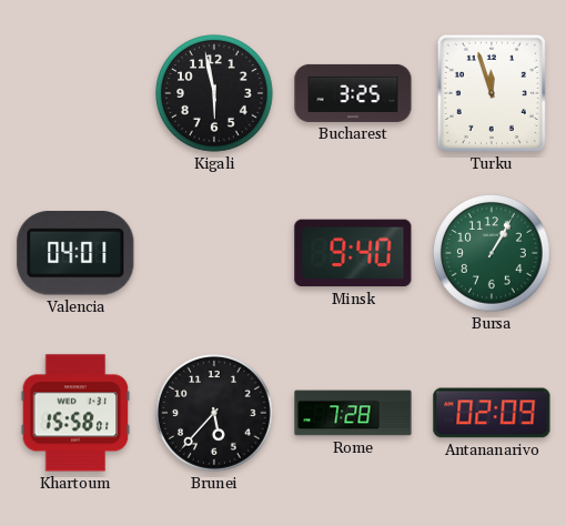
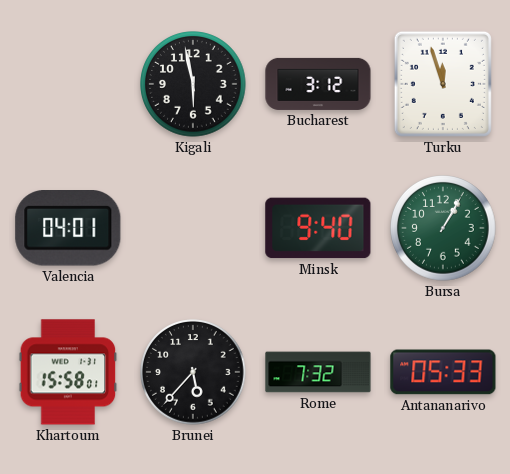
Bucharest: 3:25 -> 3:12
Rome: 7:28 -> 7:32
Antananarivo: 02:09 -> 05:33
